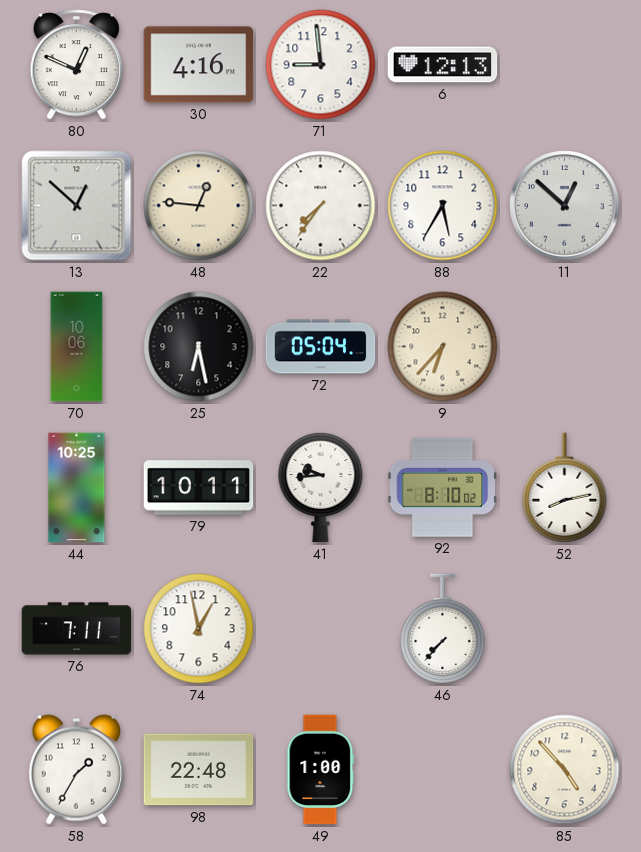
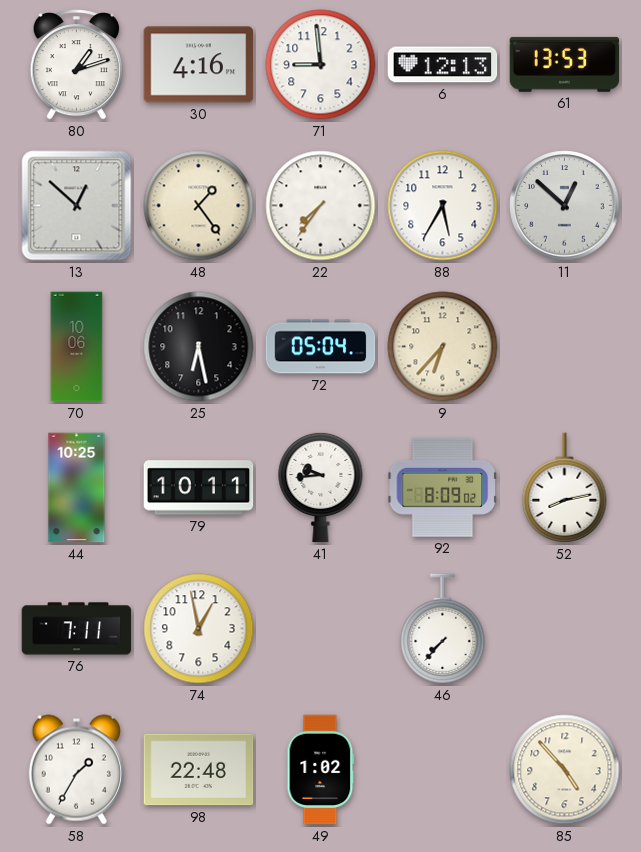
80: 12:49 -> 1:12
61: none -> 13:53
48: 12:46 -> 1:24
92: 8:10 -> 8:09
49: 1:00 -> 1:02
